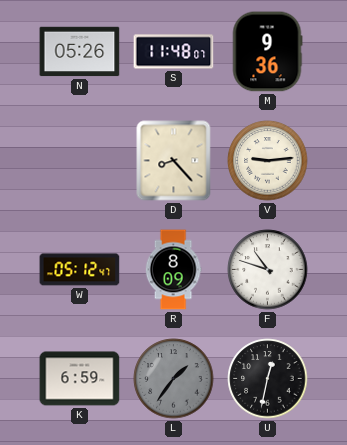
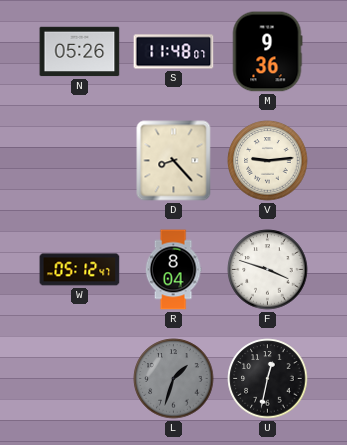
R: 8:09 -> 8:04
F: 10:48 -> 3:48
K: 6:59 -> none
L: 1:36 -> 1:33
